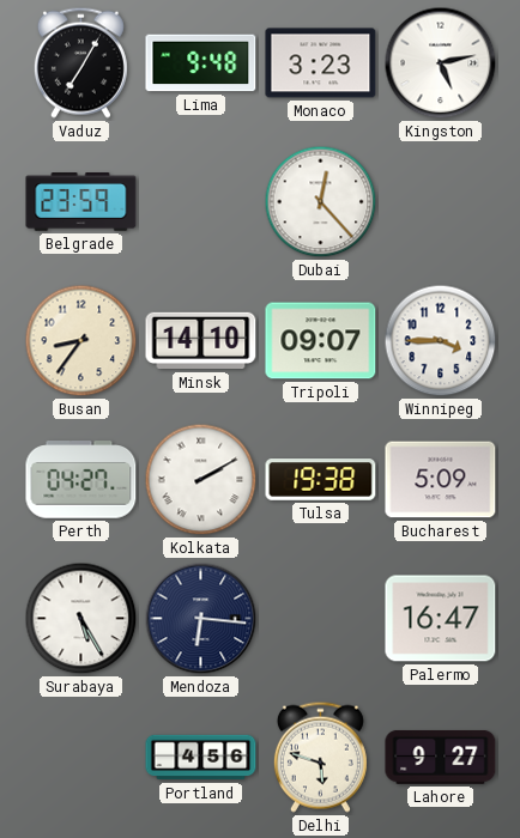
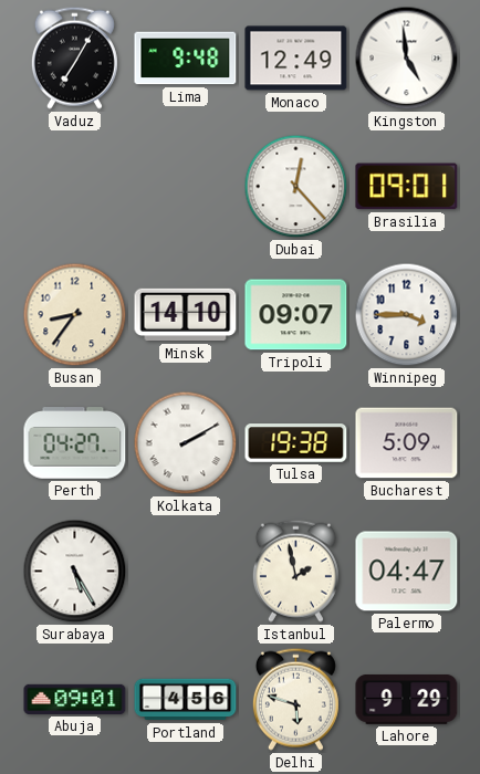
Monaco: 3:23 -> 12:49
Kingston: 5:13 -> 4:59
Belgrade: 23:59 -> none
Brasilia: none -> 09:01
Mendoza: 6:16 -> none
Istanbul: none -> 1:58
Palermo: 16:47 -> 04:47
Abuja: none -> 09:01
Lahore: 9:27 -> 9:29
